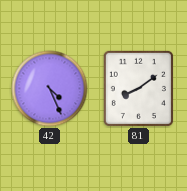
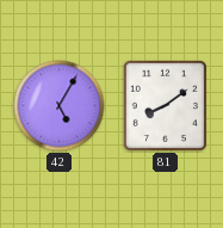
42: 4:26 -> 5:05
